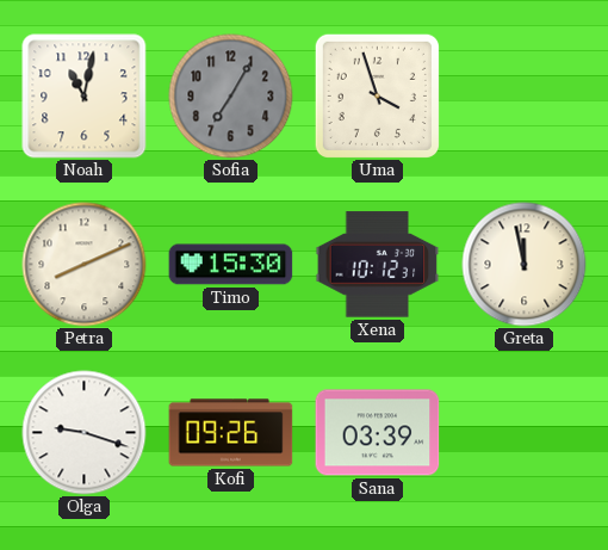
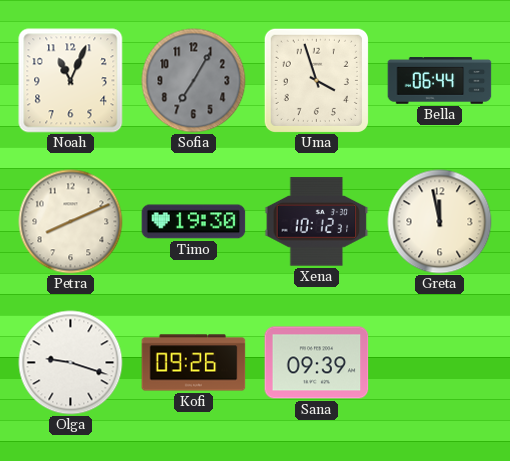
Noah: 11:02 -> 11:04
Bella: none -> 06:44
Timo: 15:30 -> 19:30
Sana: 03:39 -> 09:39
